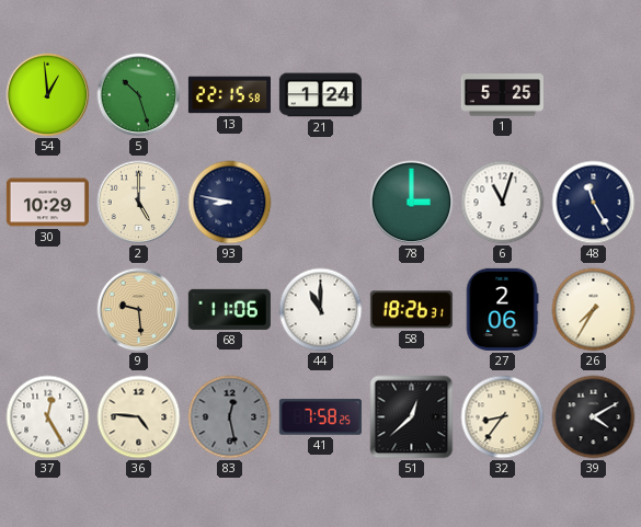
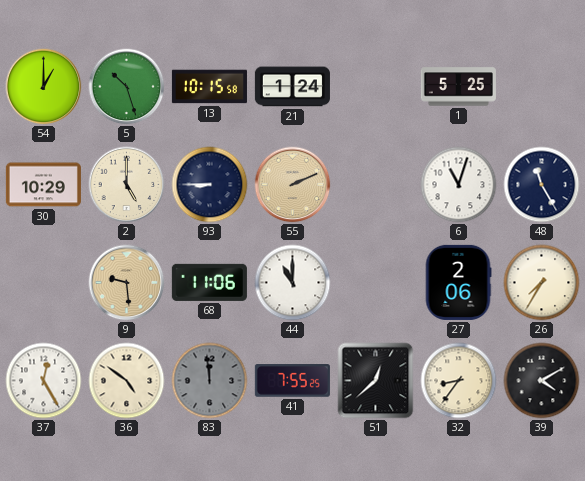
54: 12:59 -> 1:00
13: 22:15 -> 10:15
93: 8:47 -> 8:45
55: none -> 2:11
78: 3:00 -> none
58: 18:26 -> none
36: 4:46 -> 4:51
83: 12:28 -> 11:59
41: 7:58 -> 7:55
